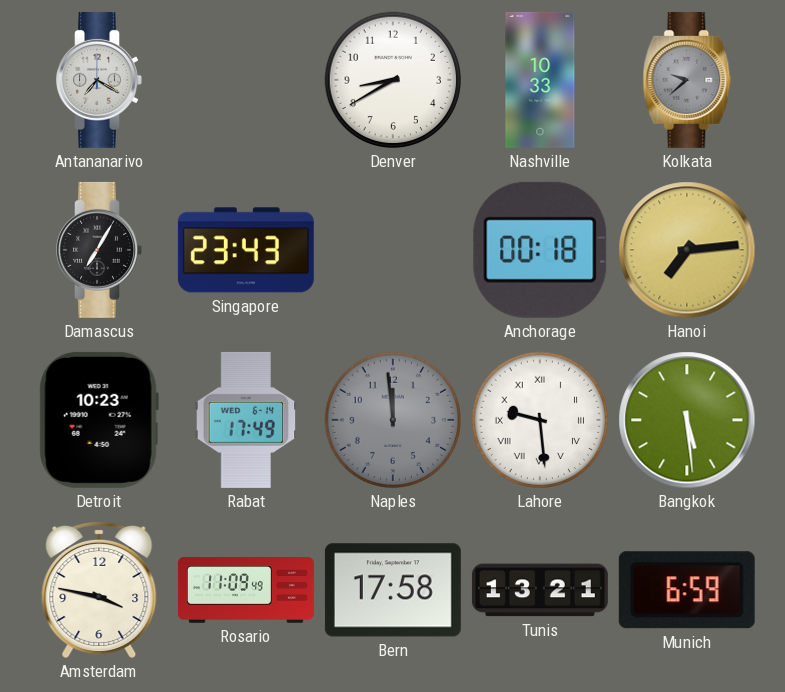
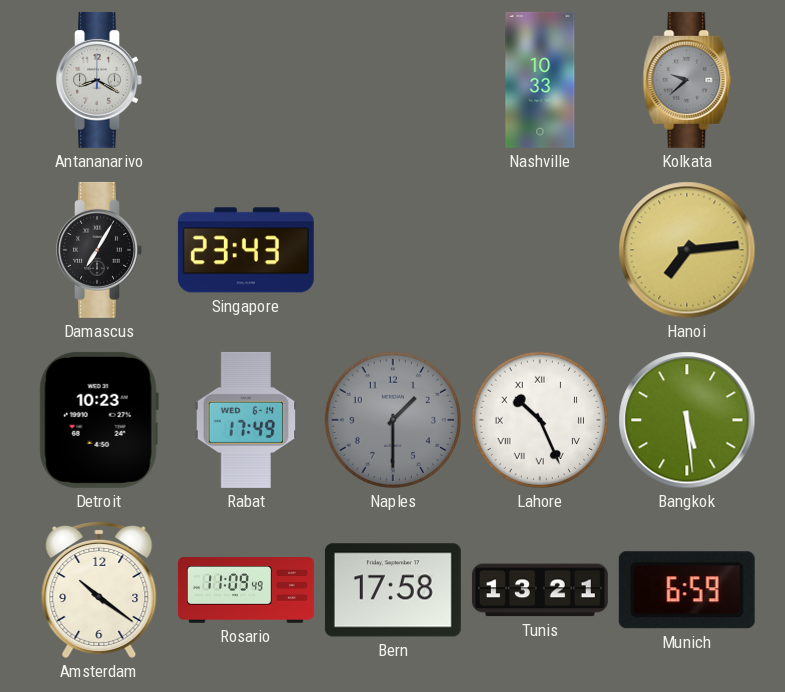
Antananarivo: 7:20 -> 8:20
Denver: 8:40 -> none
Anchorage: 00:18 -> none
Naples: 11:59 -> 1:30
Lahore: 9:29 -> 10:26
Amsterdam: 3:47 -> 10:21
